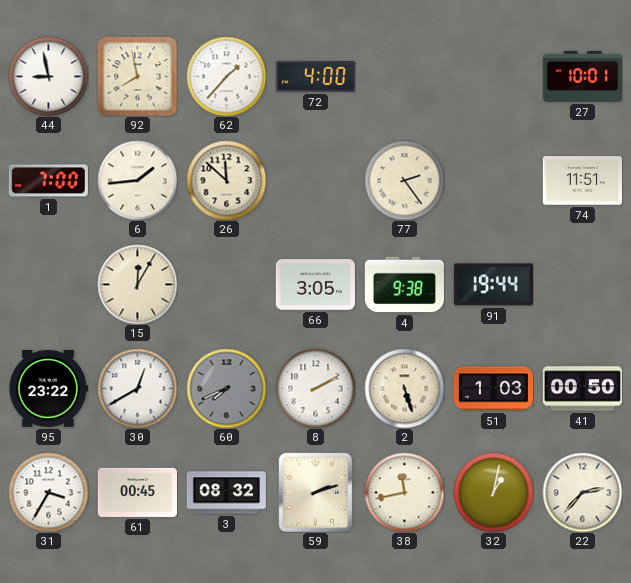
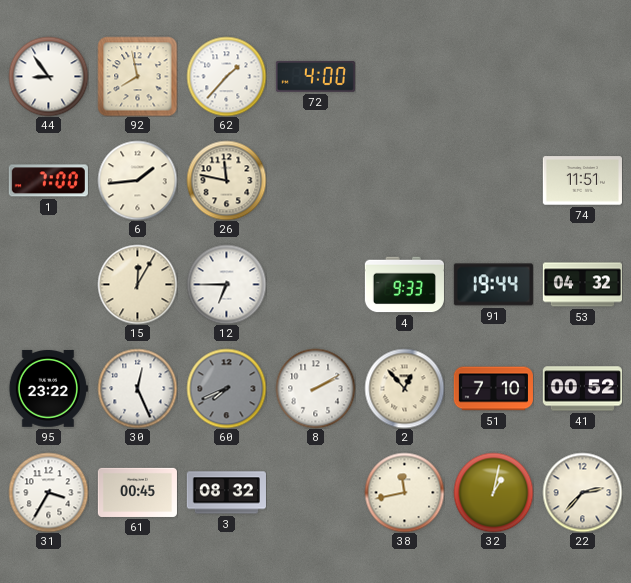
44: 8:58 -> 8:54
27: 10:01 -> none
26: 11:52 -> 11:47
77: 2:24 -> none
12: none -> 6:45
66: 3:05 -> none
4: 9:38 -> 9:33
53: none -> 04:32
30: 12:40 -> 12:26
2: 5:27 -> 12:53
51: 1:03 -> 7:10
41: 00:50 -> 00:52
59: 2:12 -> none
